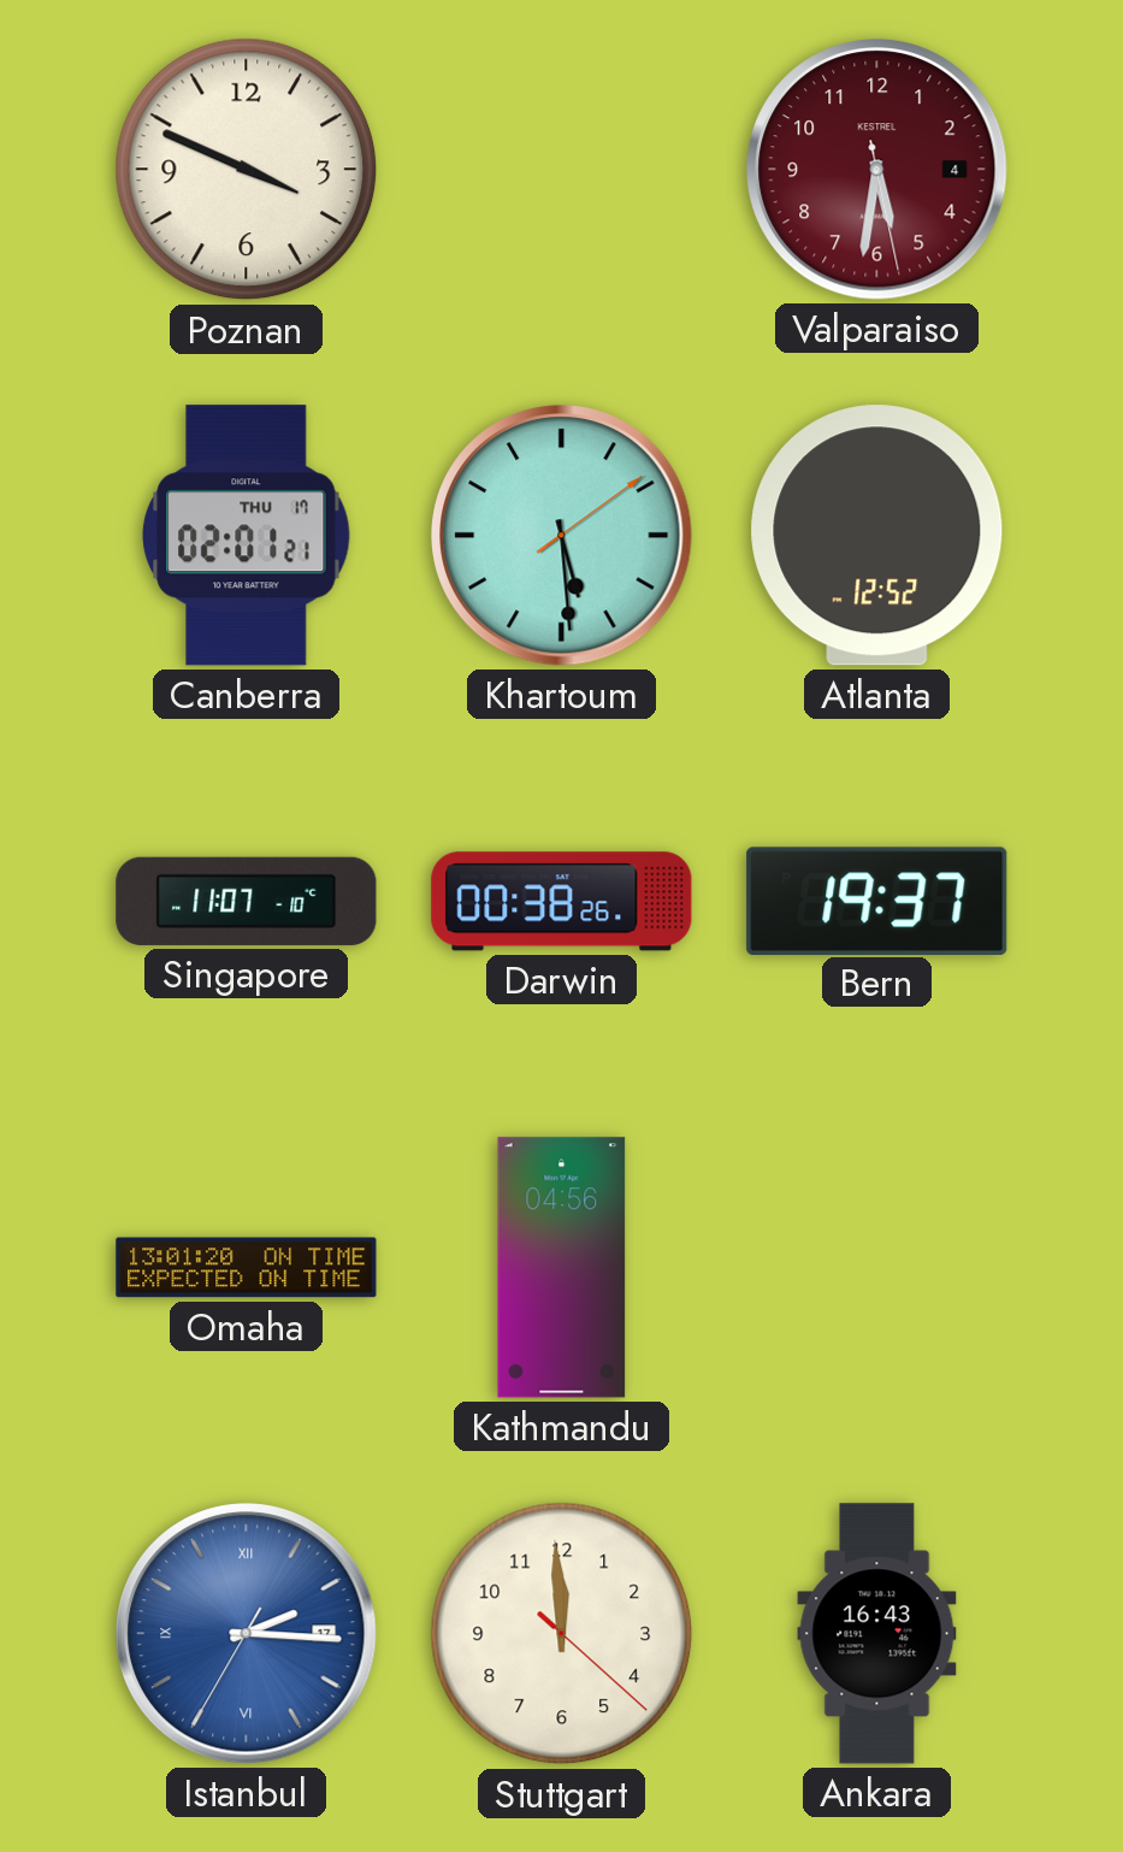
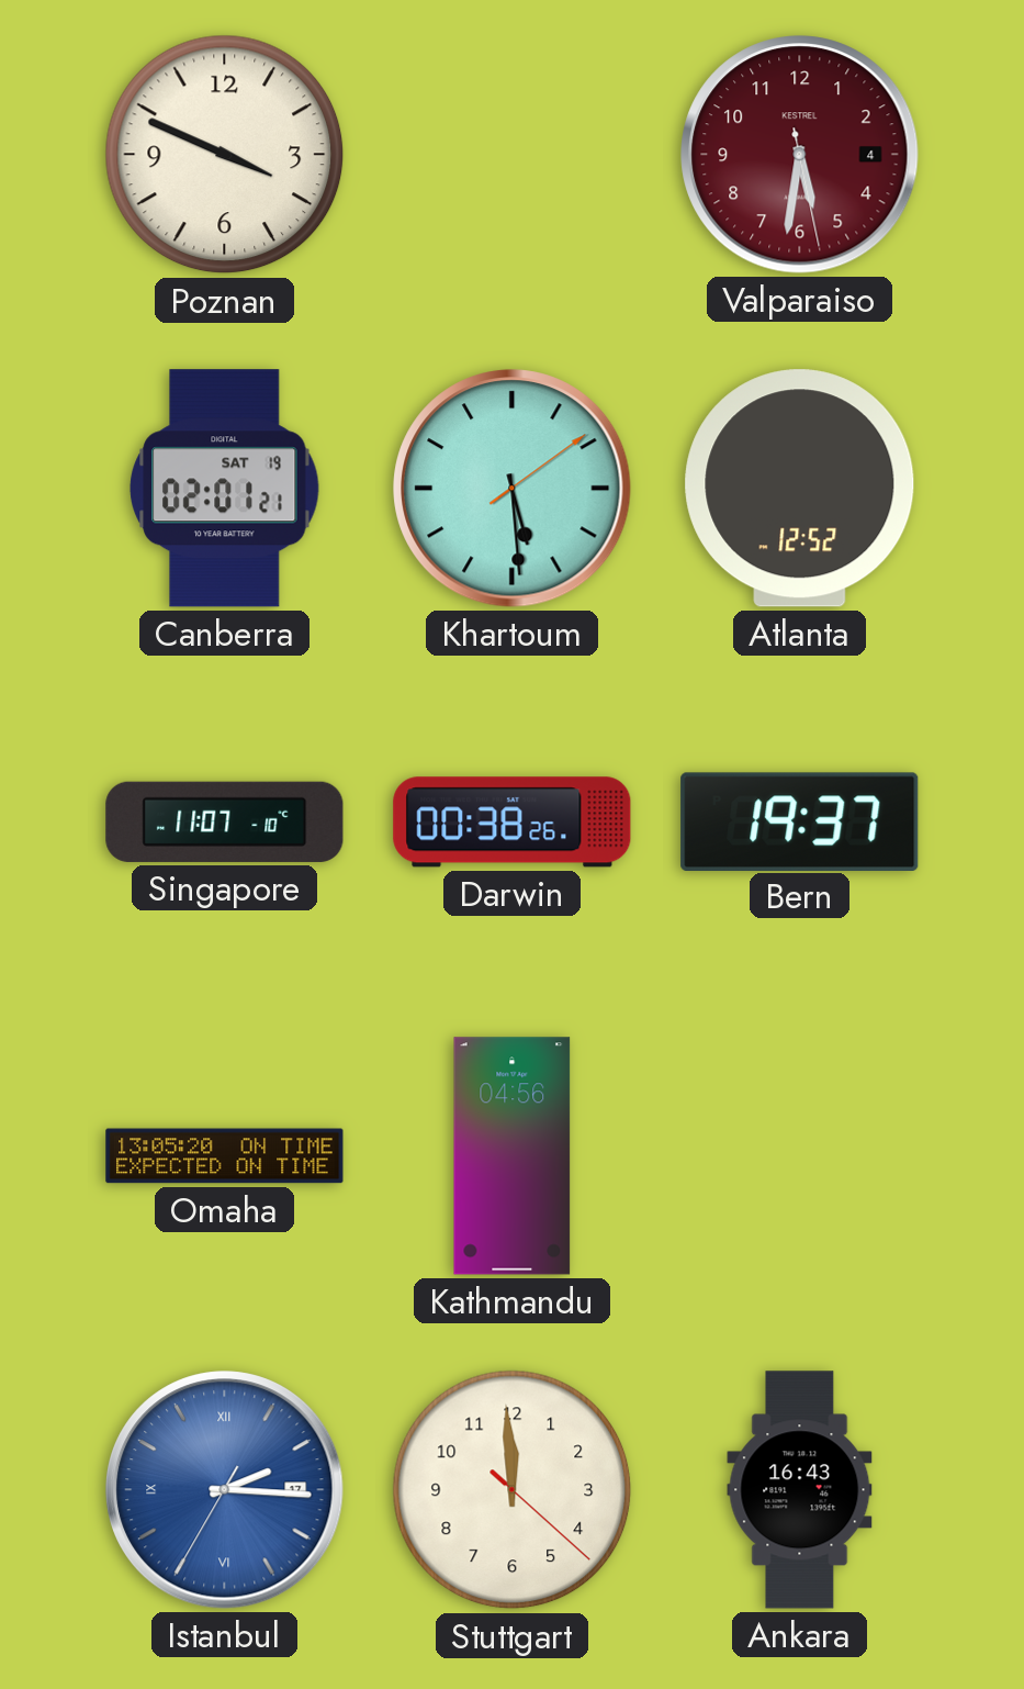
Canberra date: THU 17 -> SAT 19
Omaha: 13:01 -> 13:05
